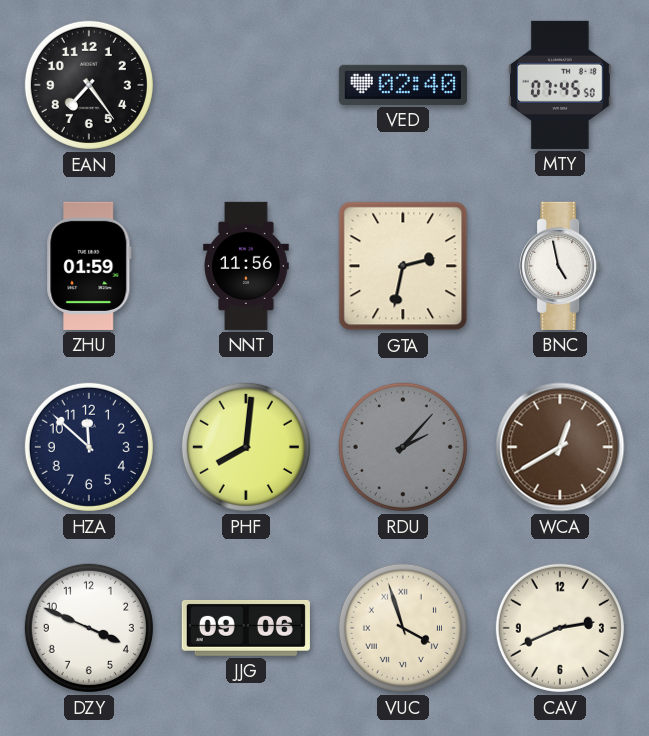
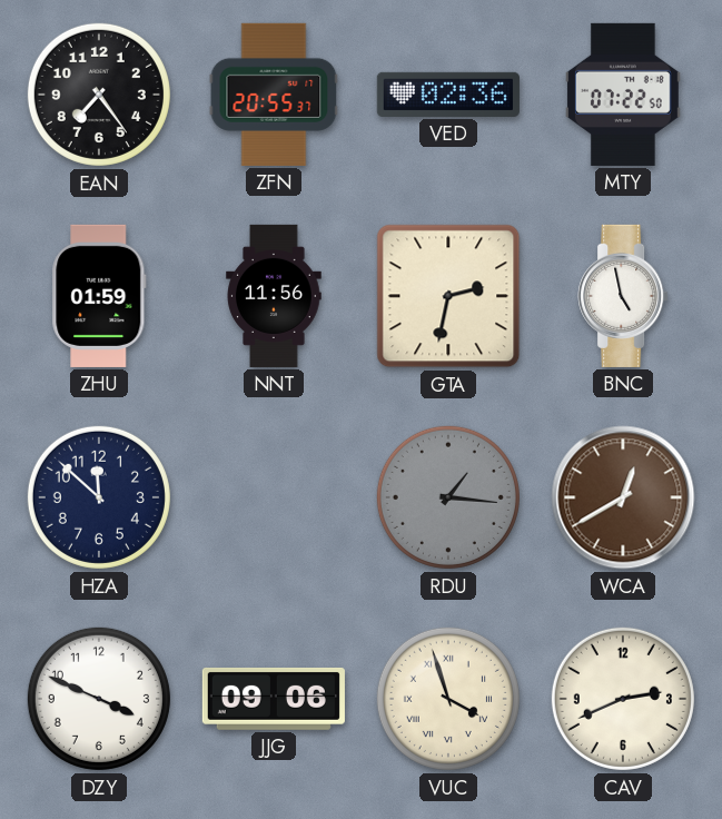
ZFN: none -> 20:55
VED: 02:40 -> 02:36
MTY: 07:45 -> 07:22
PHF: 8:01 -> none
RDU: 2:07 -> 1:16
